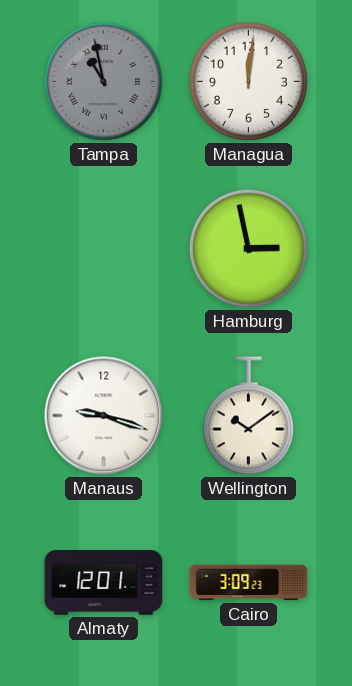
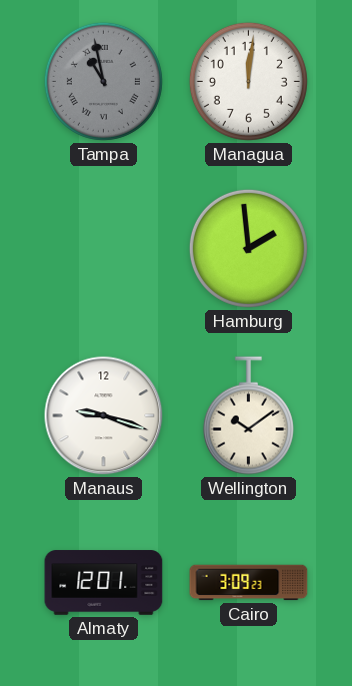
Hamburg: 2:58 -> 1:59
